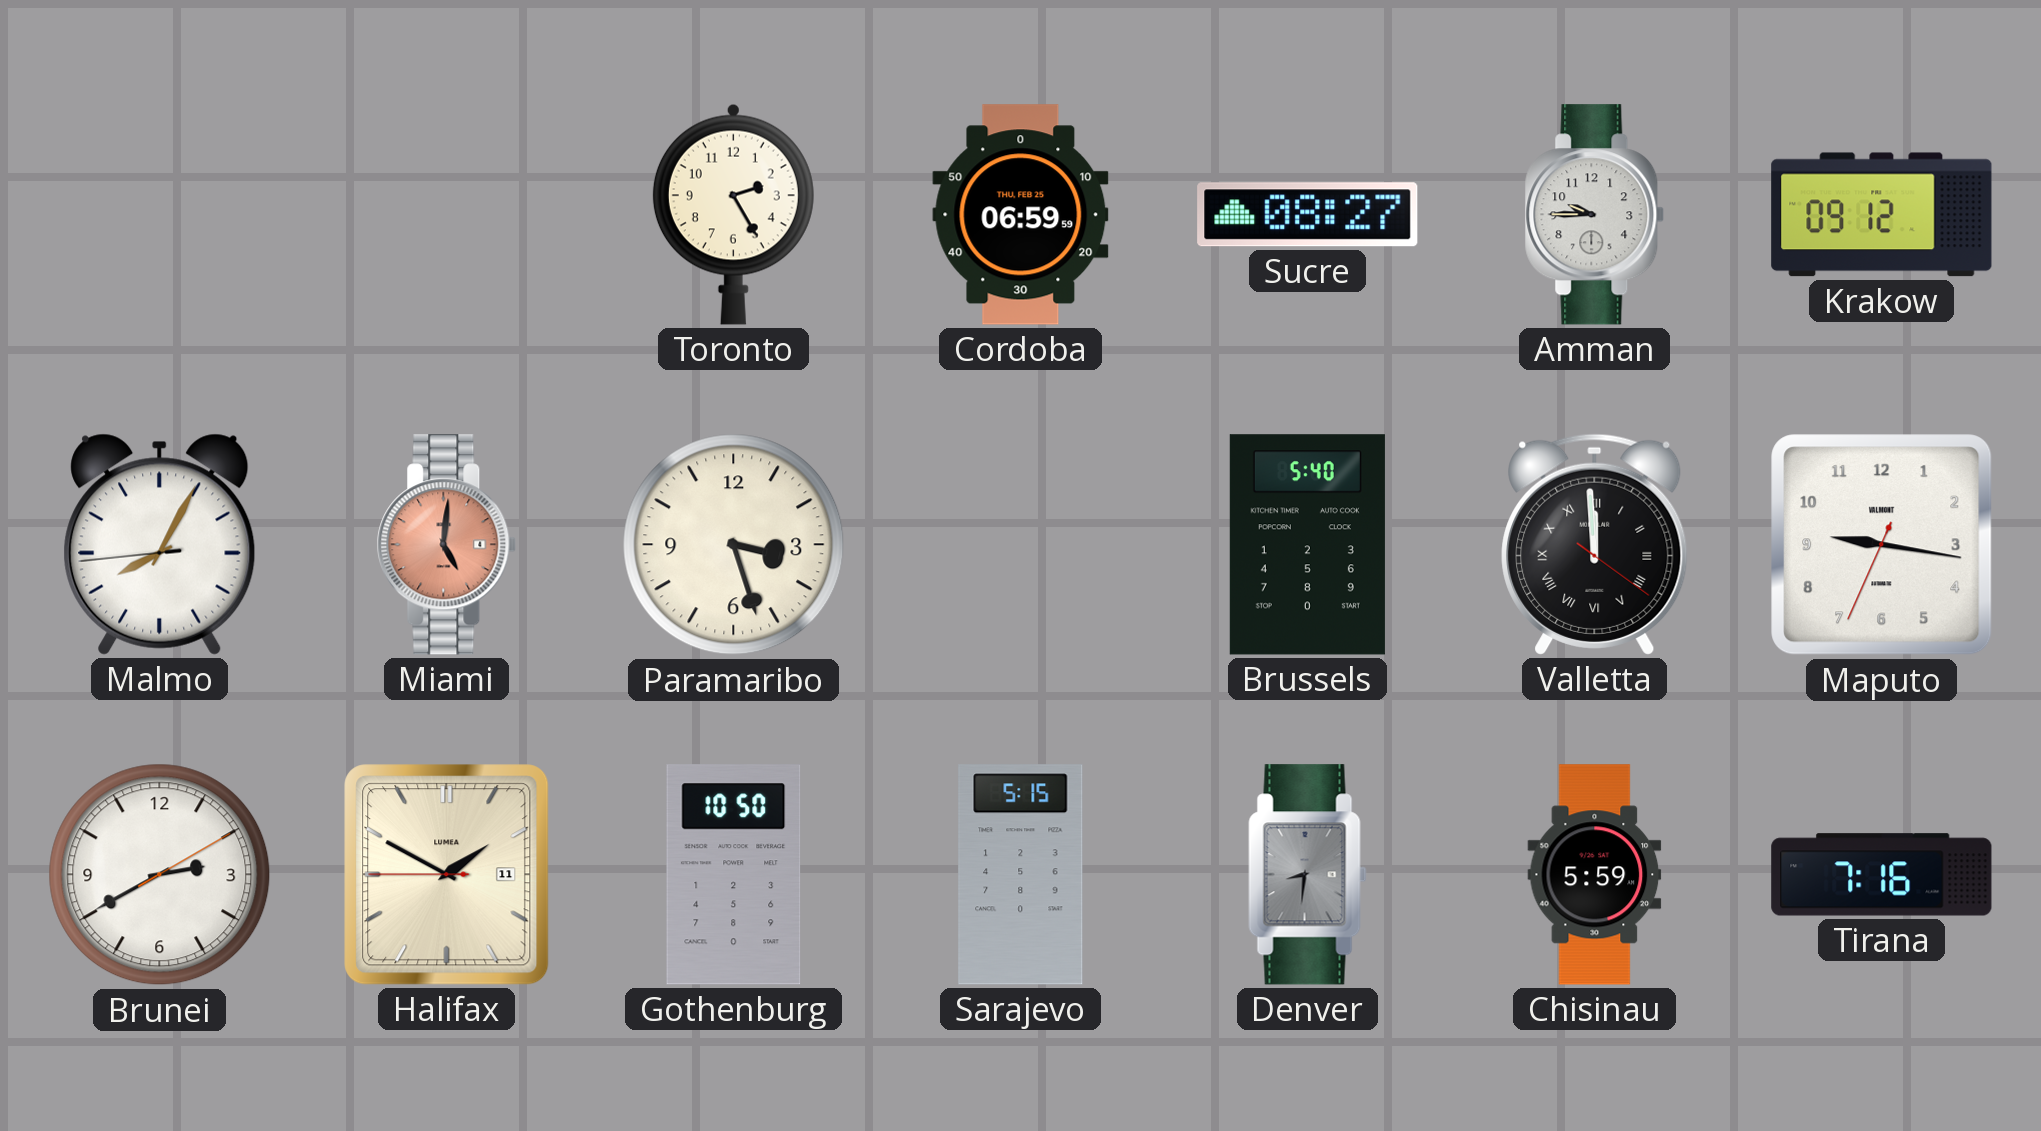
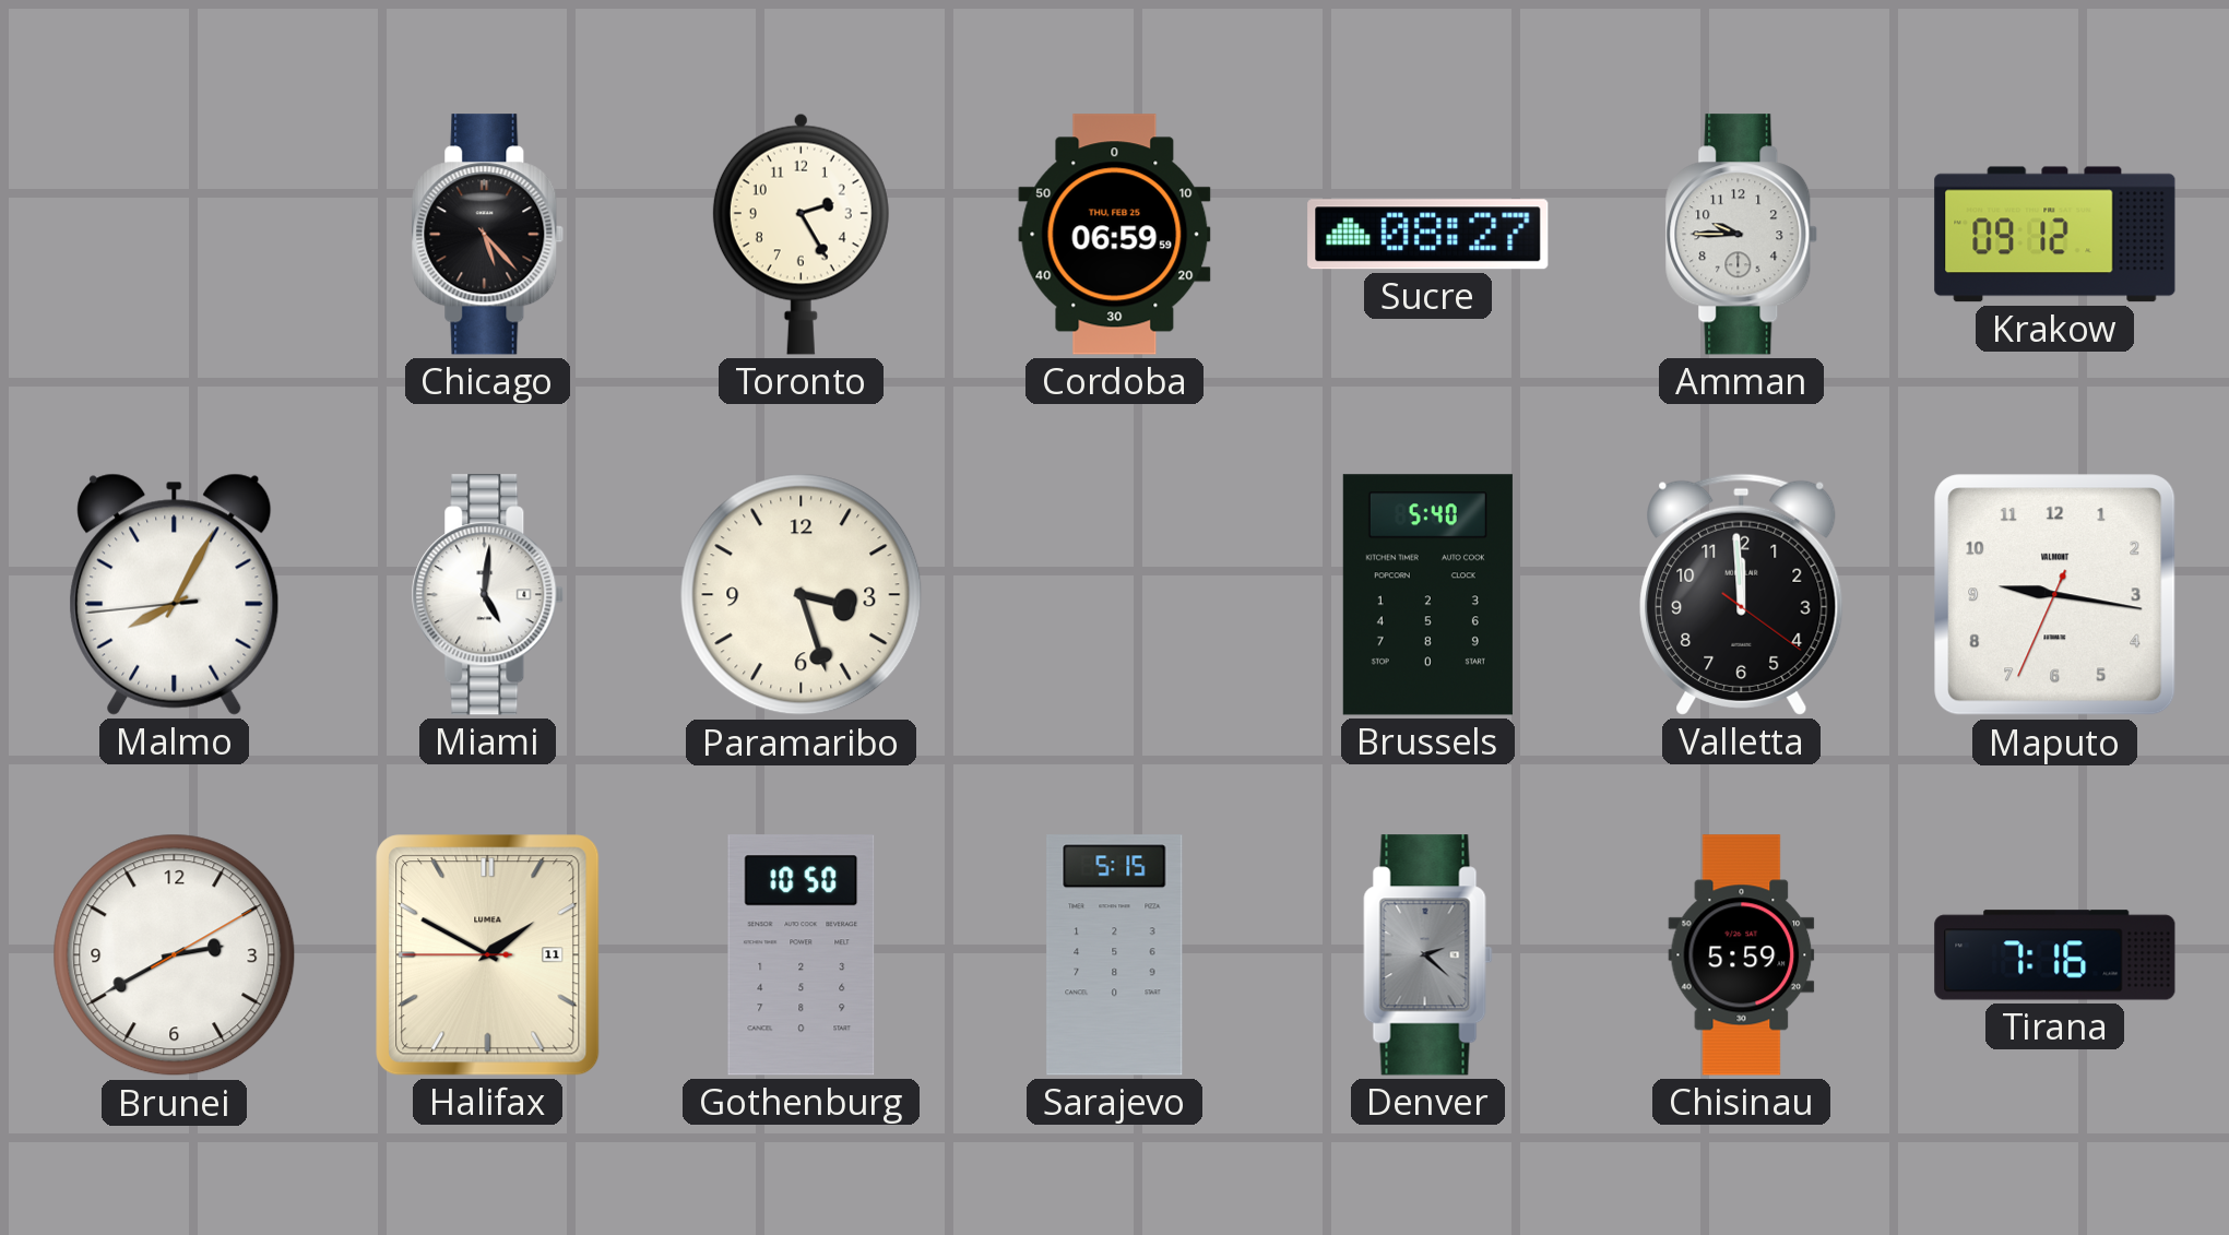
Chicago: none -> 5:23
Miami dial: salmon -> white
Valletta numerals: Roman -> Arabic
Denver: 8:31 -> 2:22
